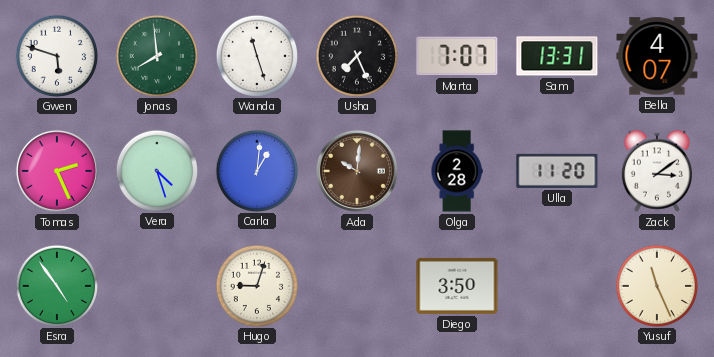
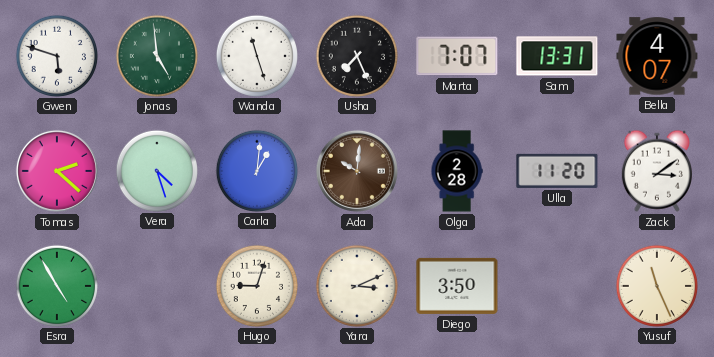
Jonas: 7:59 -> 4:59
Tomas: 2:26 -> 2:22
Esra: 4:54 -> 4:55
Yara: none -> 3:11
